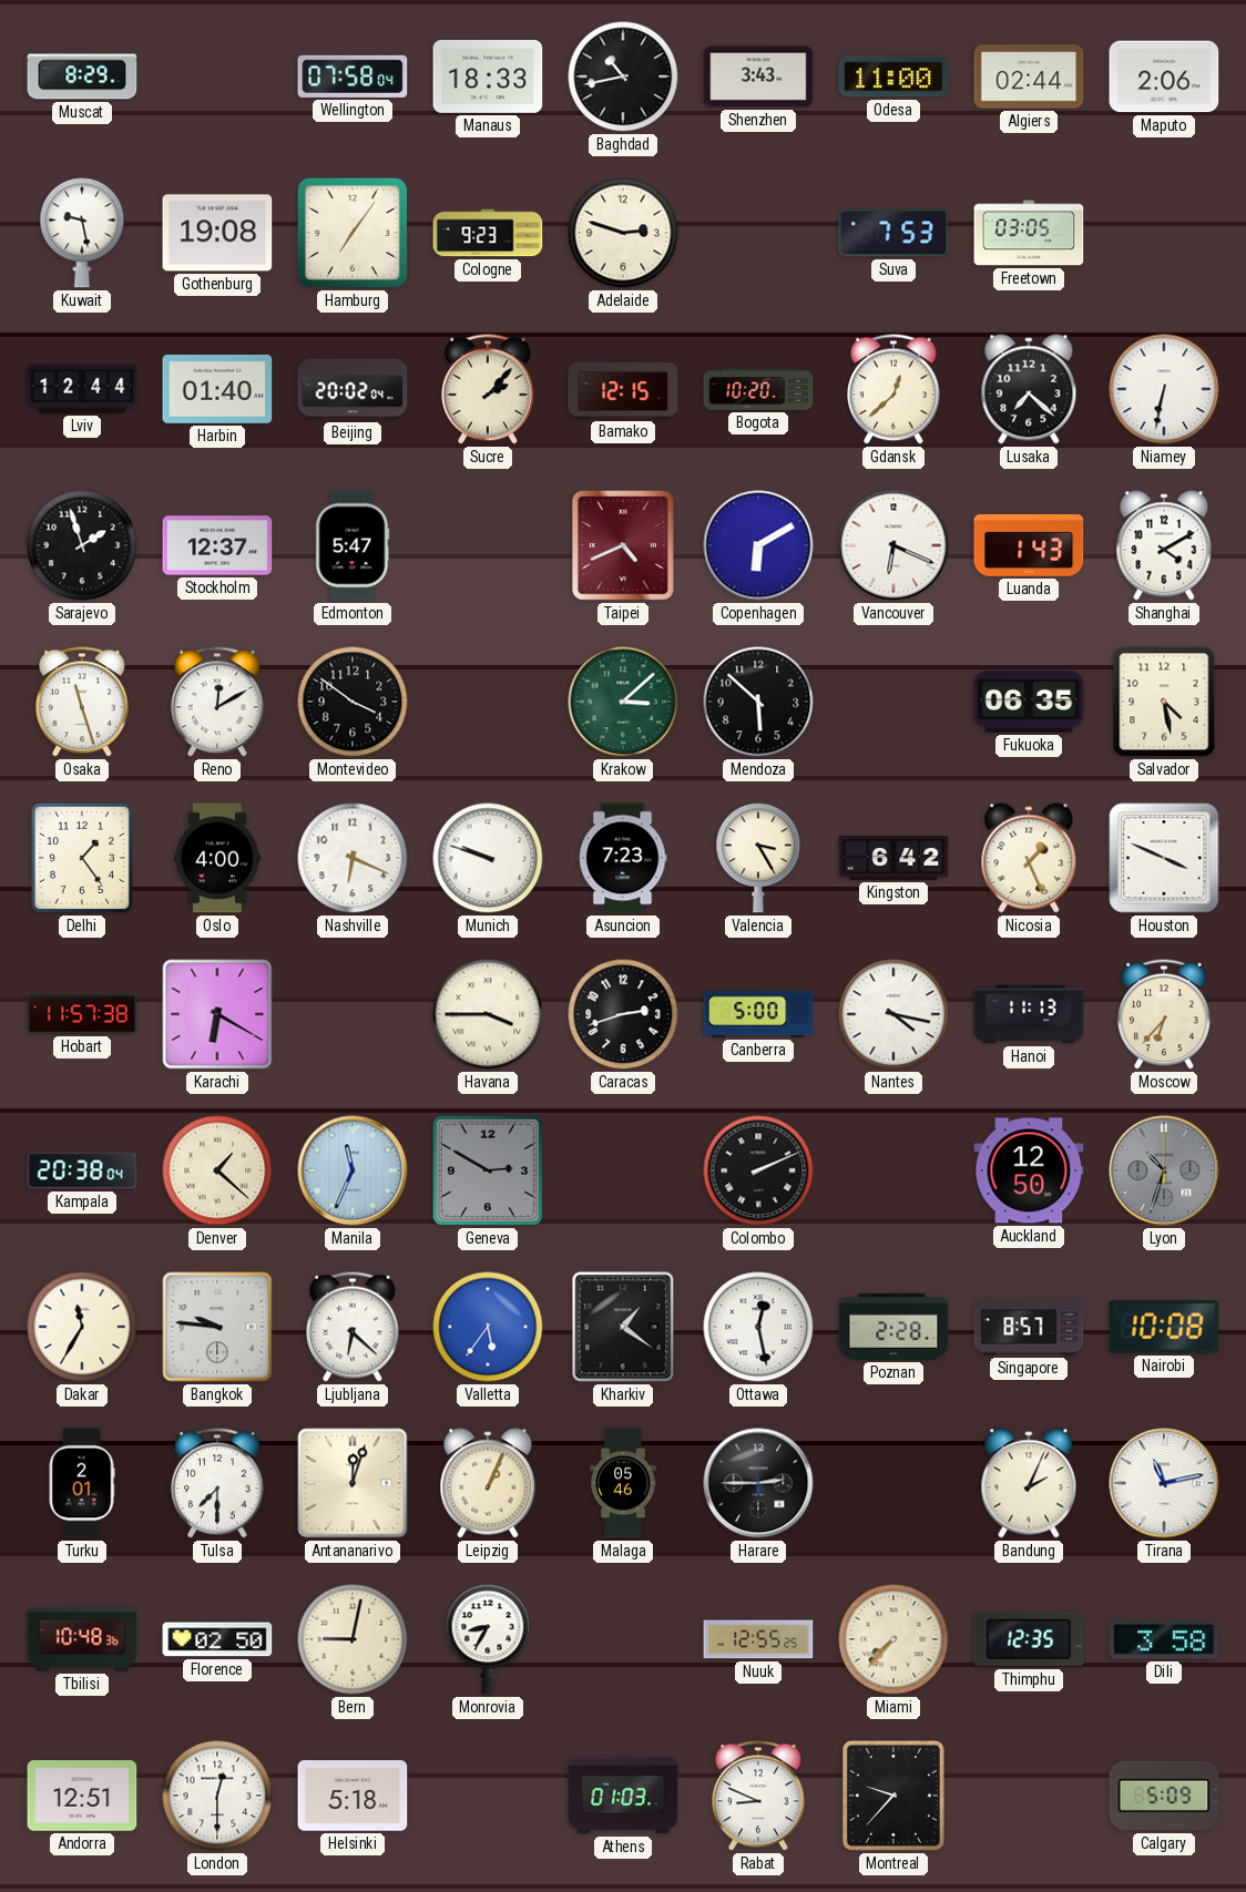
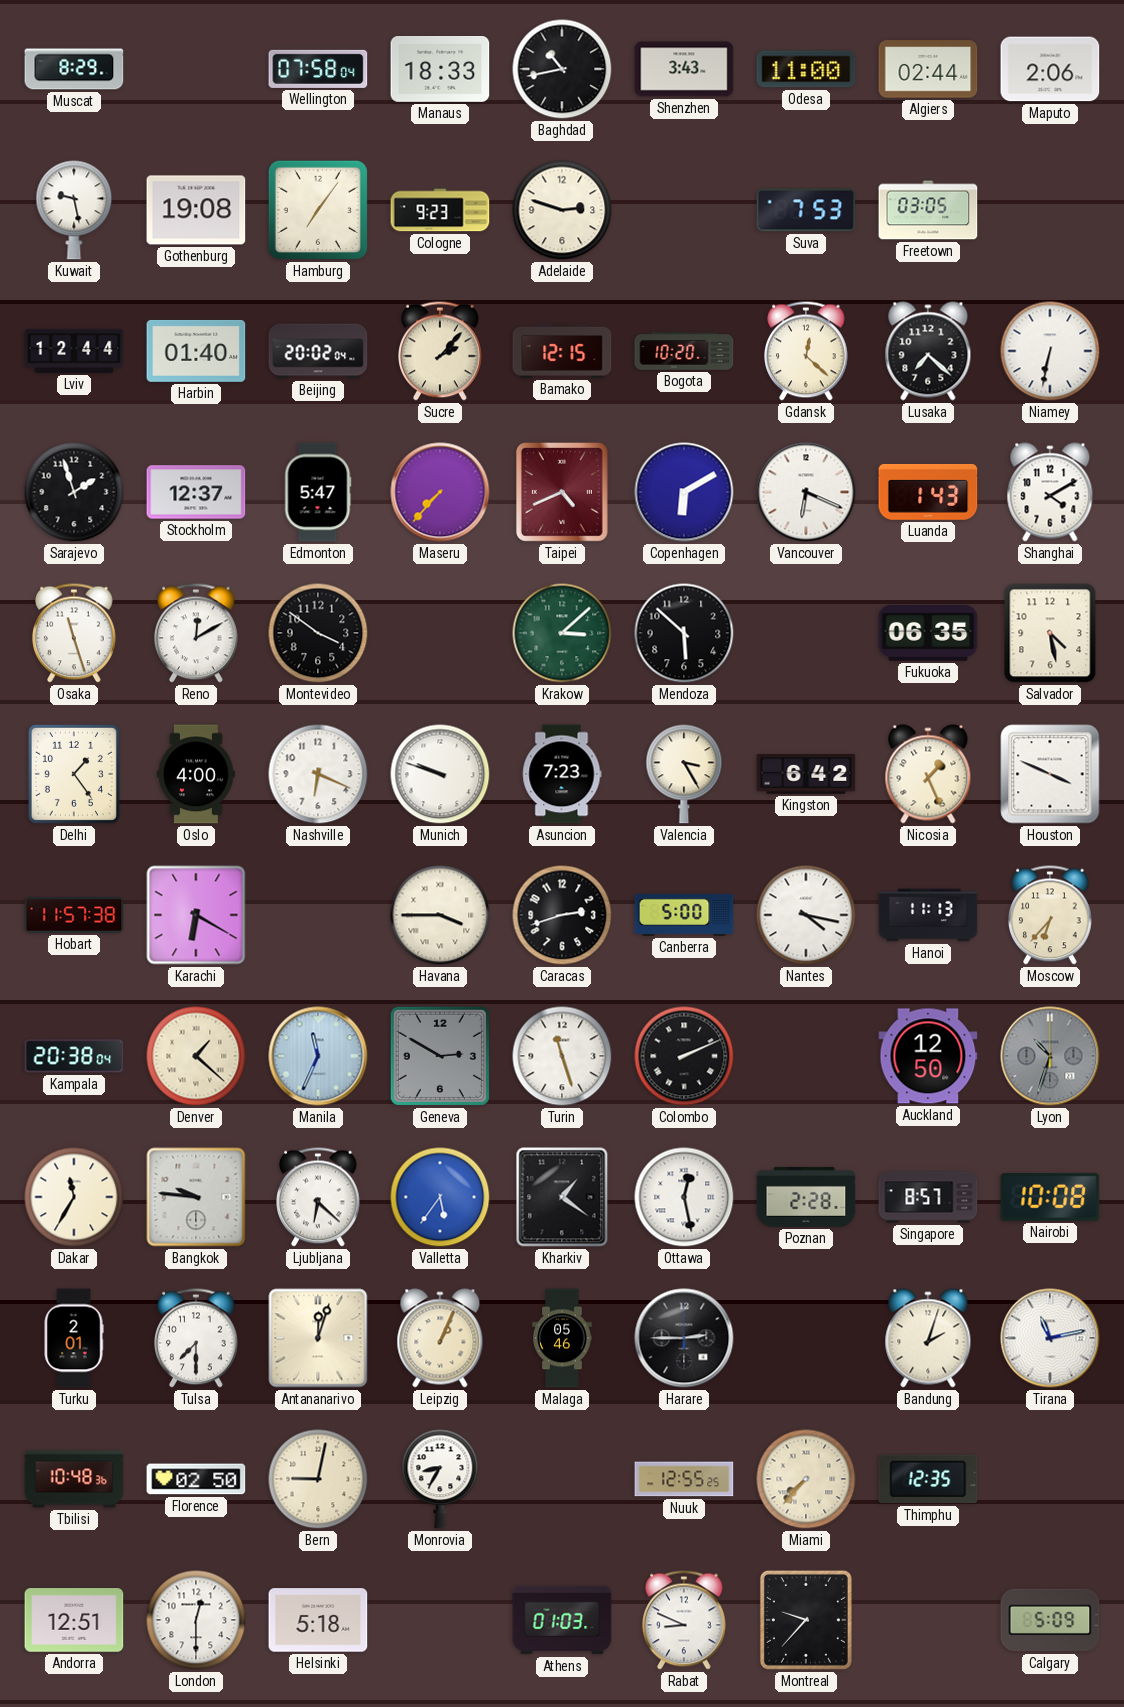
Gdansk: 12:38 -> 12:22
Maseru: none -> 7:37
Turin: none -> 11:27
Bandung: 2:04 -> 2:03
Dili: 3:58 -> none
